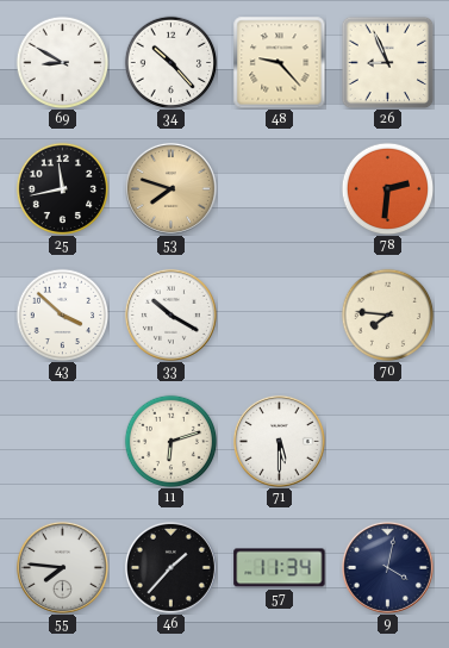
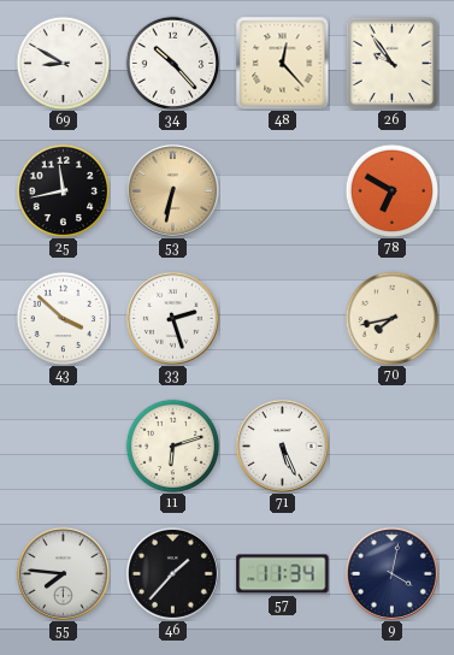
48: 9:23 -> 12:23
26: 8:56 -> 9:54
53: 7:48 -> 6:32
78: 2:31 -> 6:50
33: 10:20 -> 2:27
70: 7:46 -> 7:43
71: 5:30 -> 5:26
